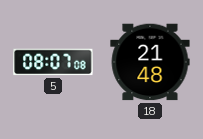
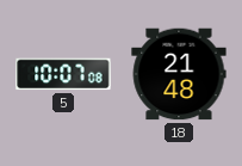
5: 08:07 -> 10:07
